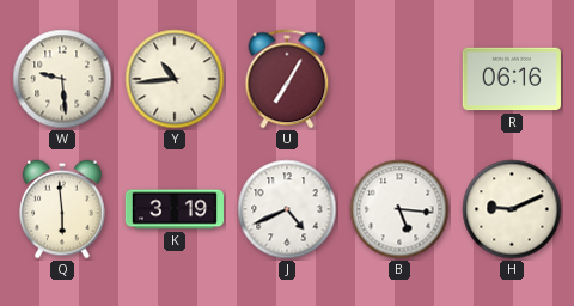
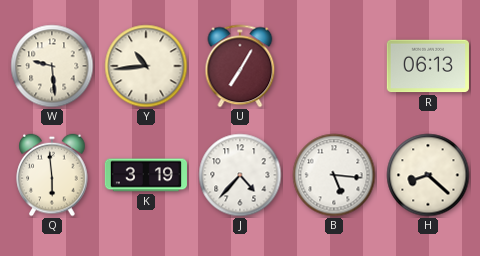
R: 06:16 -> 06:13
J: 4:41 -> 4:37
H: 9:11 -> 8:22
